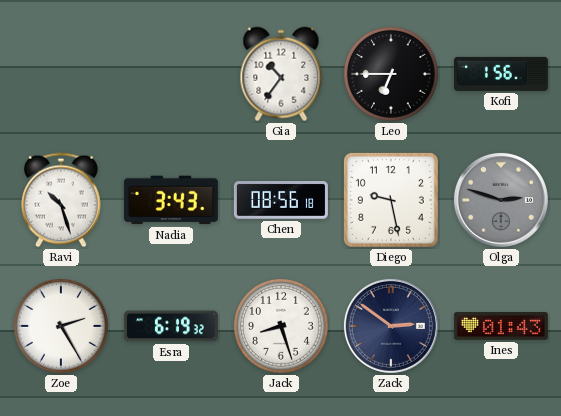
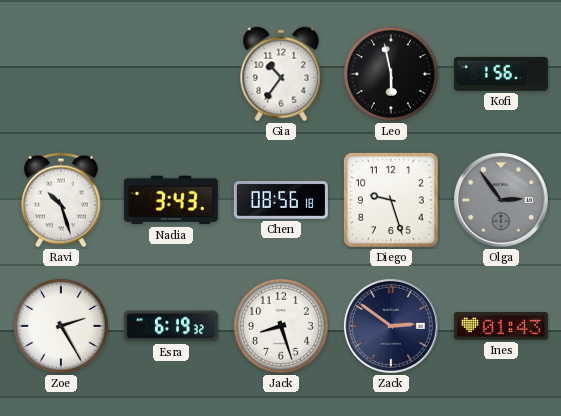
Leo: 6:45 -> 5:58
Diego: 9:28 -> 9:27
Olga: 2:48 -> 2:54
